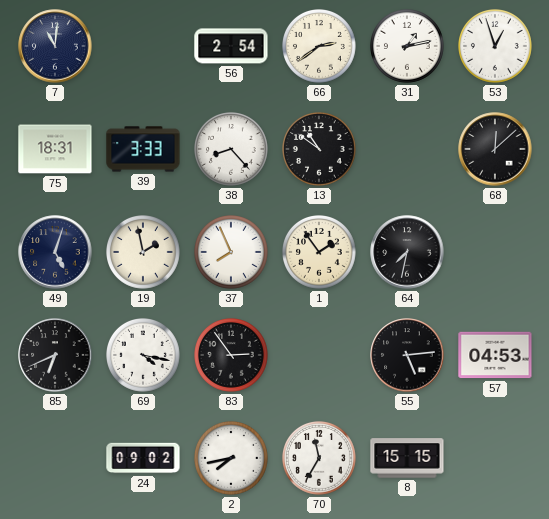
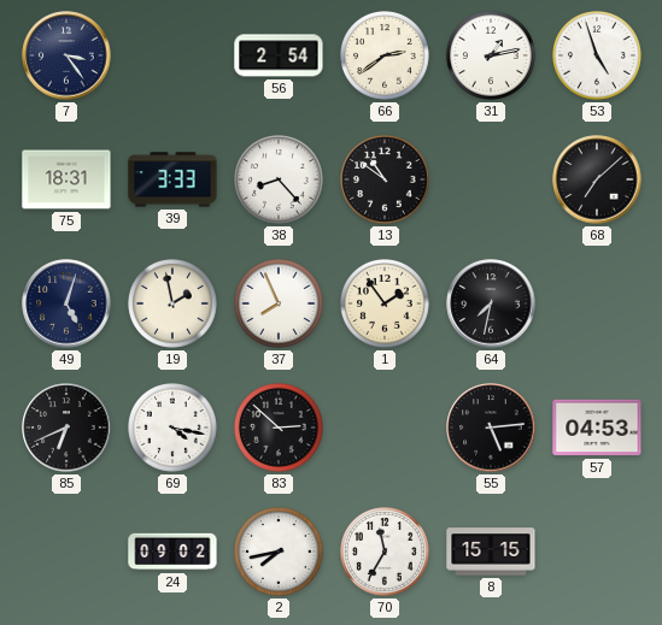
7: 11:01 -> 3:24
53: 12:57 -> 4:57
68: 12:08 -> 7:08
83: 2:54 -> 2:52
